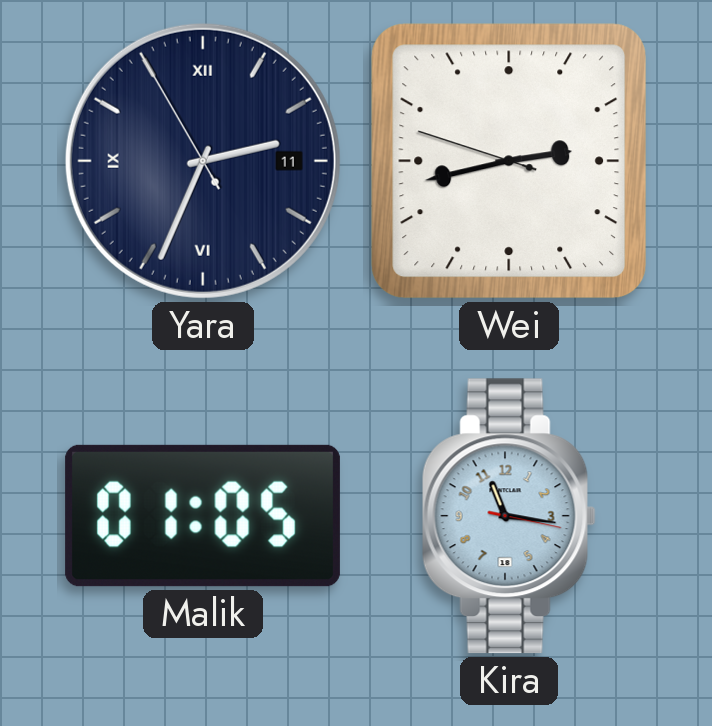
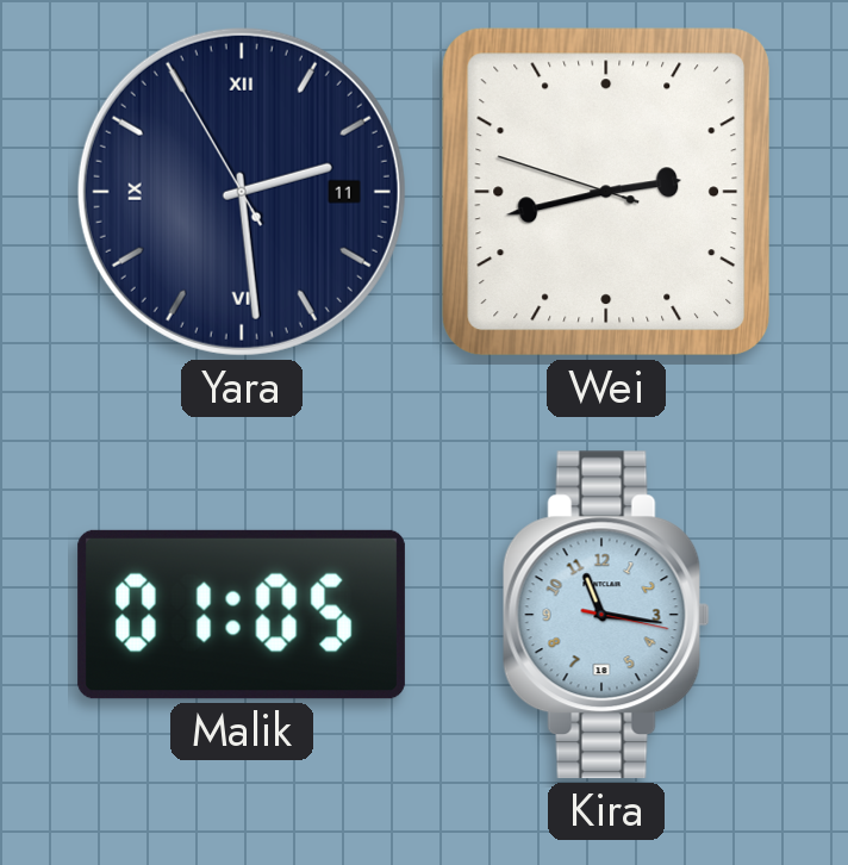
Yara: 2:33 -> 2:28
